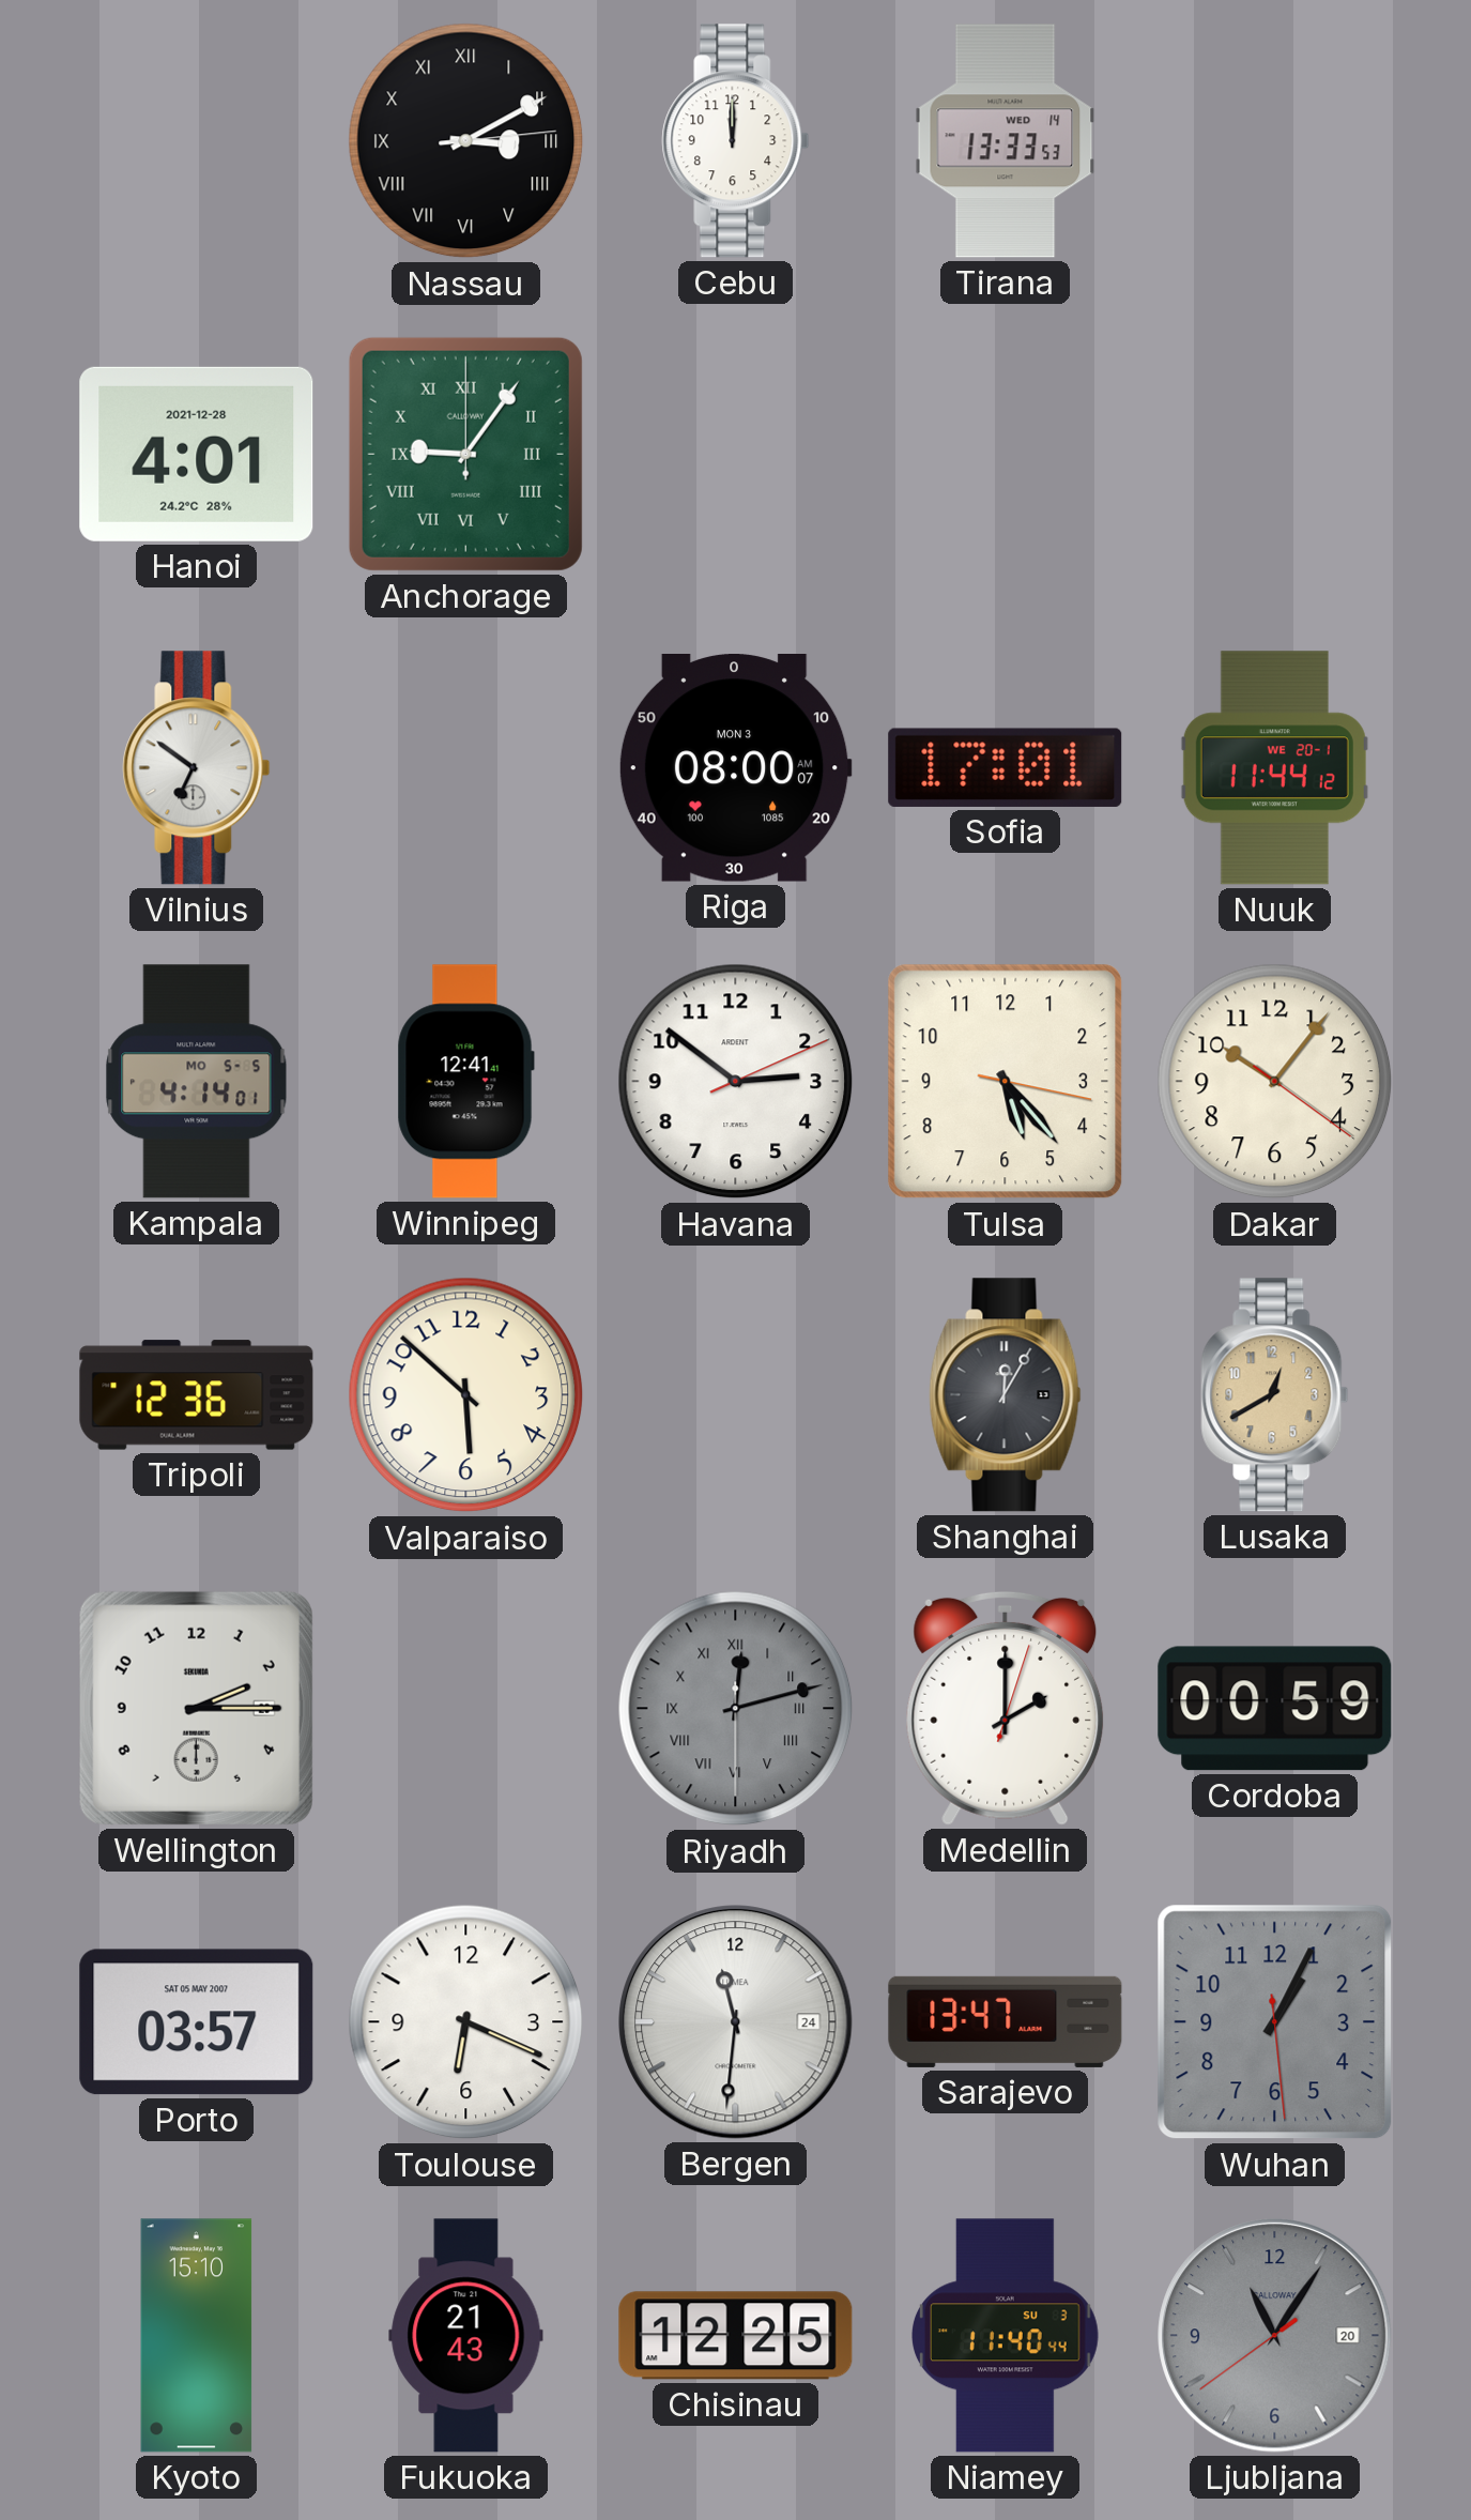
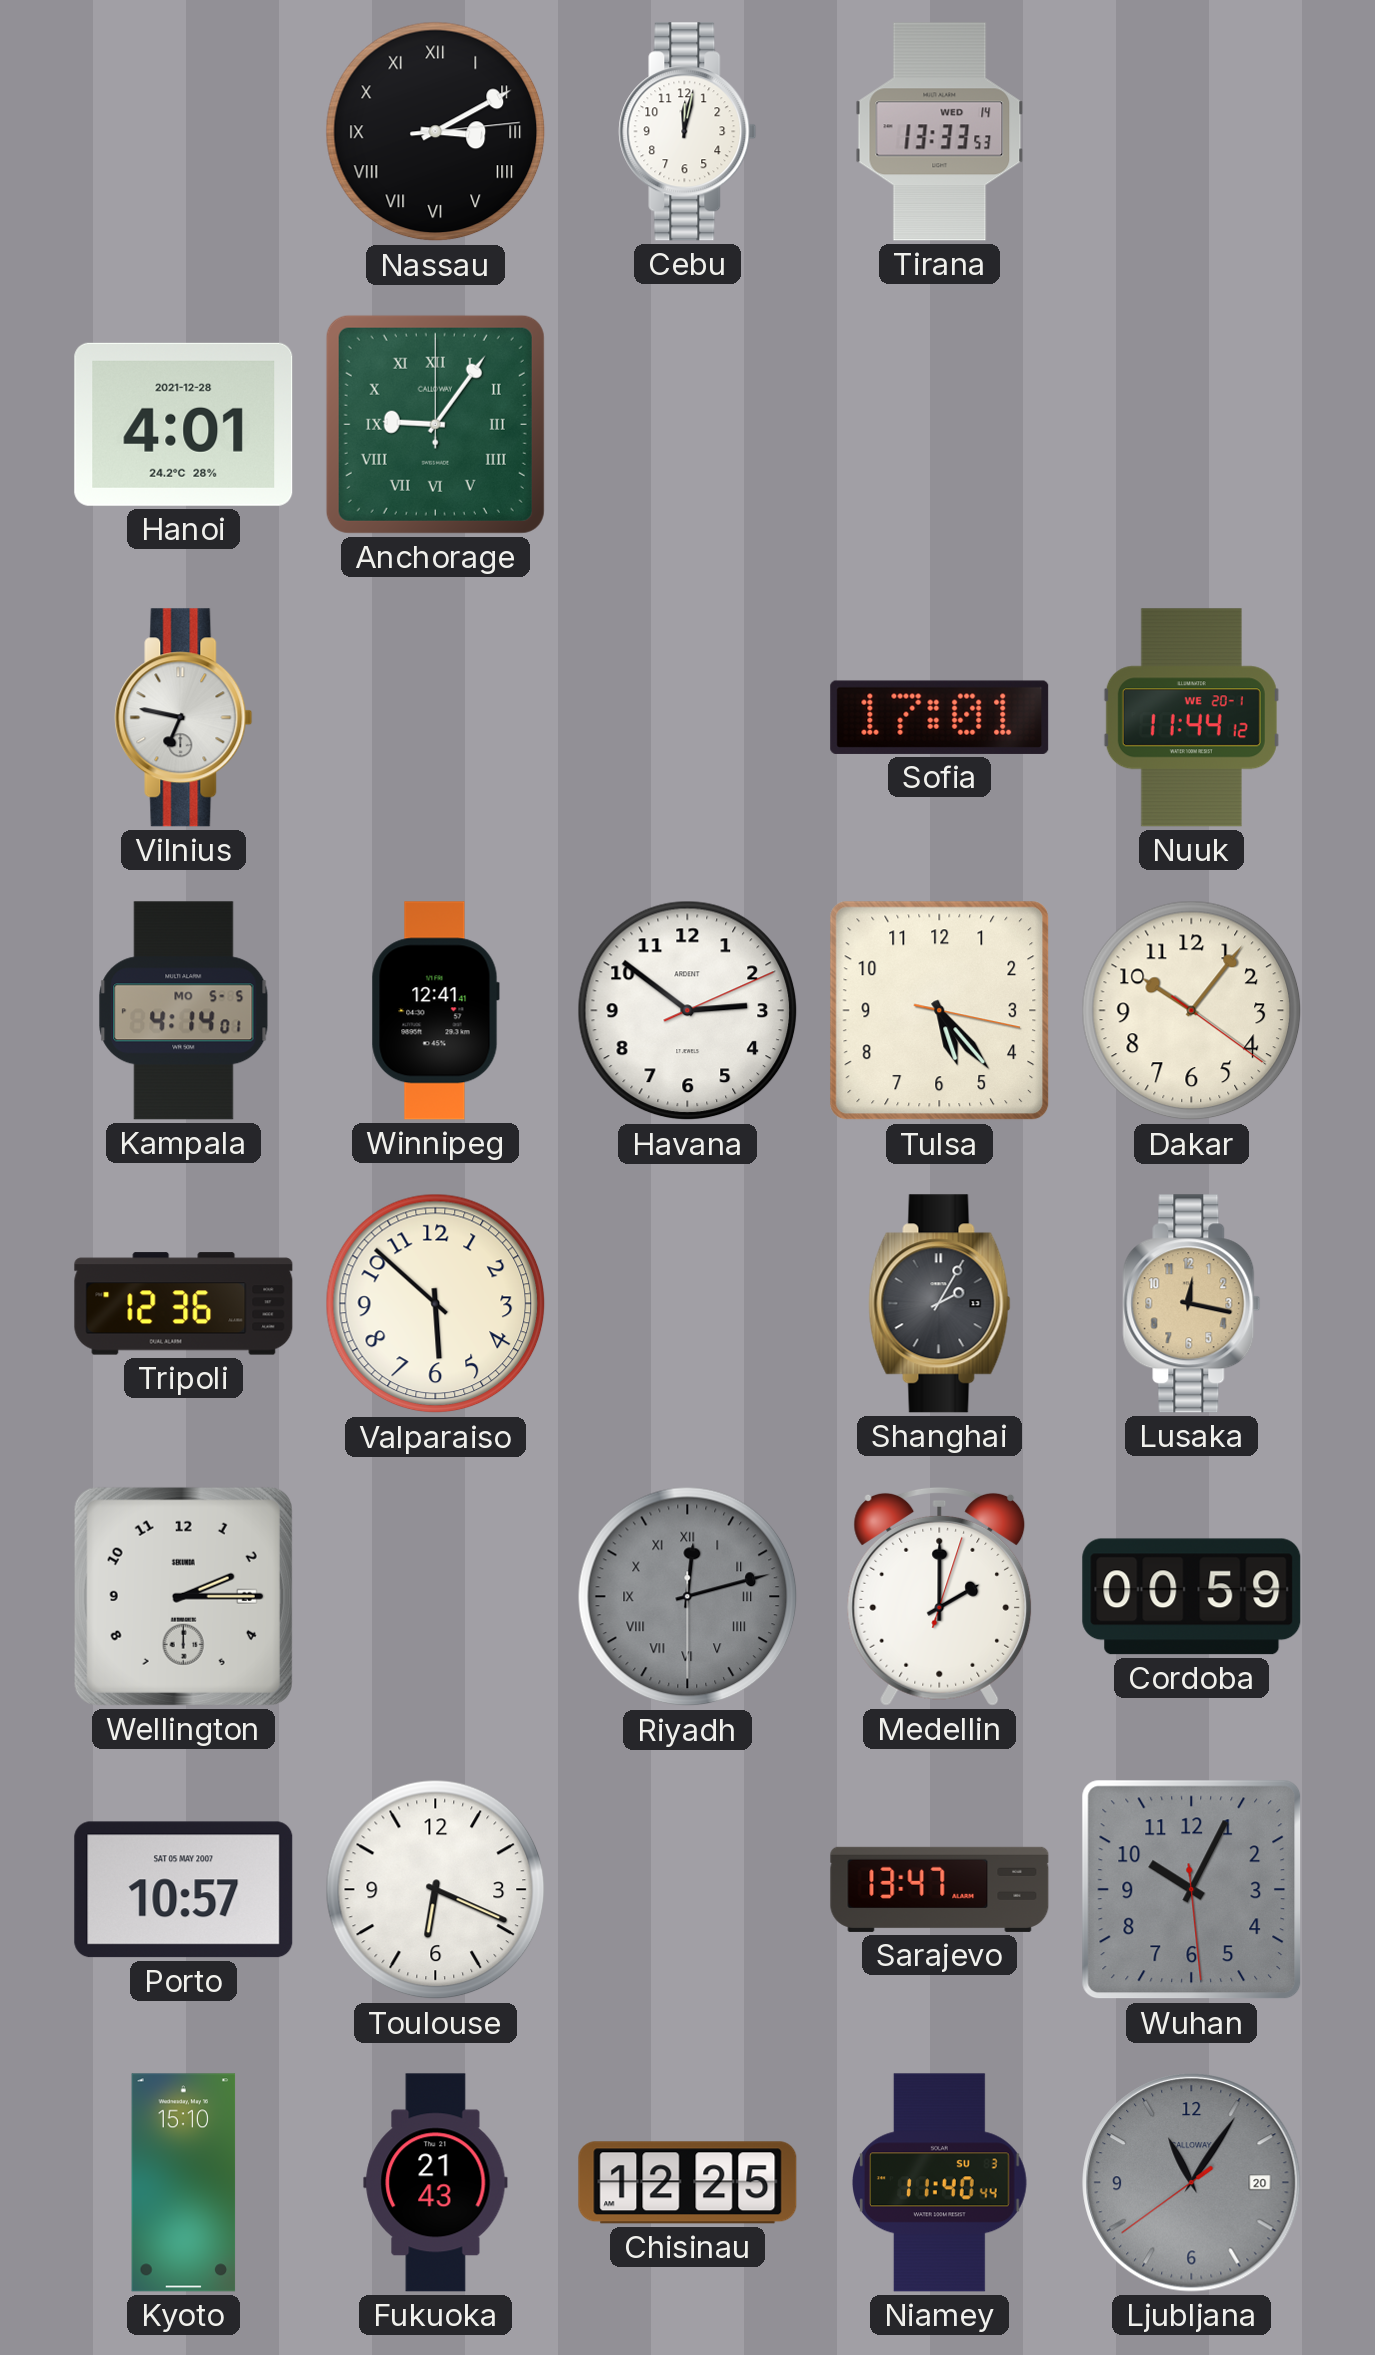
Cebu: 12:00 -> 12:02
Vilnius: 6:51 -> 6:47
Riga: 08:00 -> none
Shanghai: 12:05 -> 2:05
Lusaka: 12:40 -> 12:17
Porto: 03:57 -> 10:57
Bergen: 11:31 -> none
Wuhan: 1:04 -> 10:04
